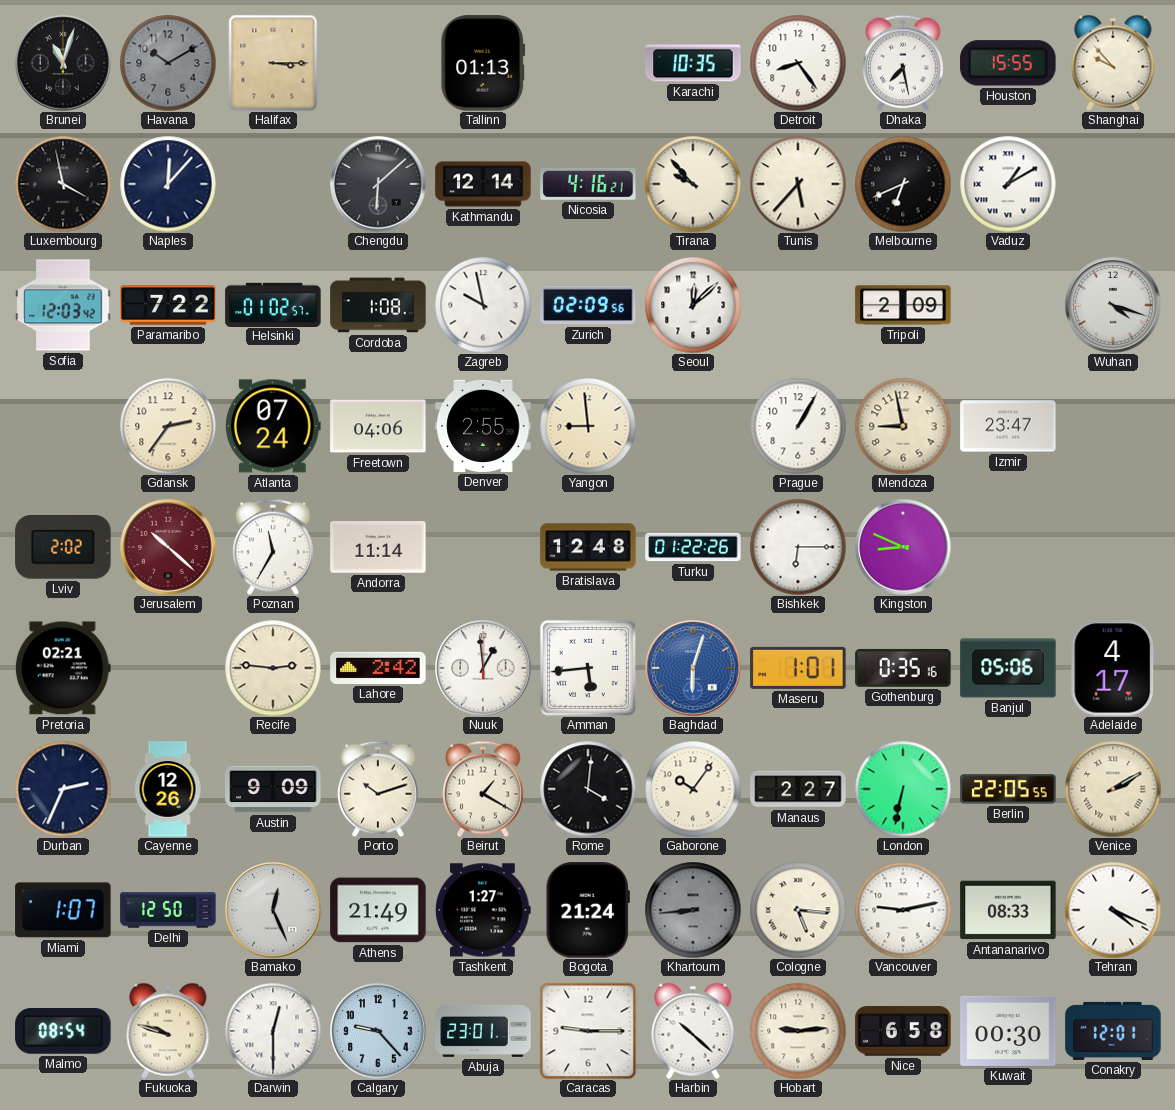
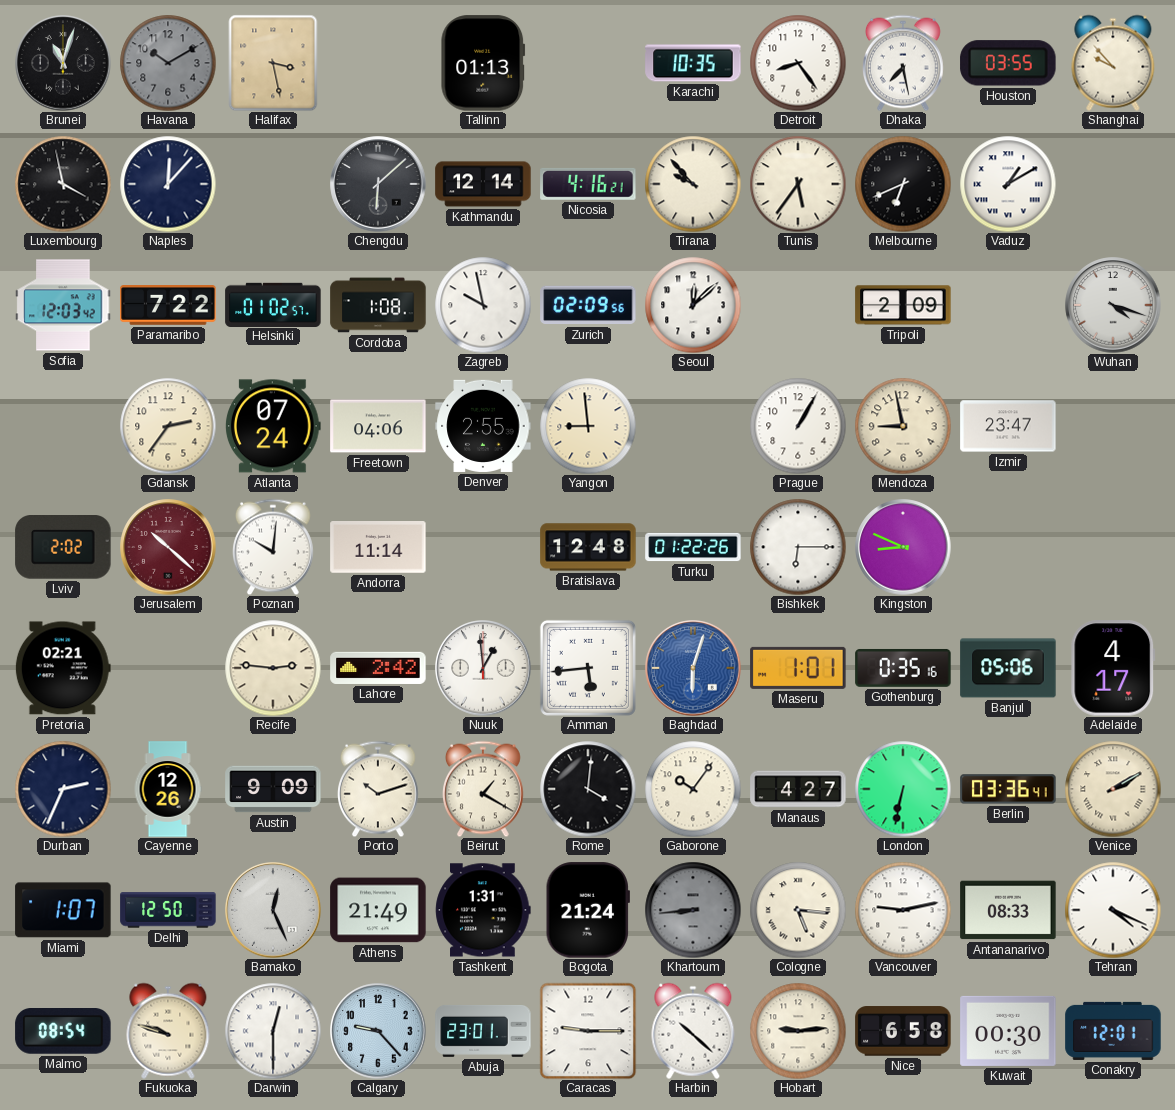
Halifax: 3:15 -> 3:28
Houston: 15:55 -> 03:55
Tunis: 5:37 -> 5:36
Poznan: 11:35 -> 10:01
Manaus: 2:27 -> 4:27
Berlin: 22:05 -> 03:36
Tashkent: 1:27 -> 1:31
